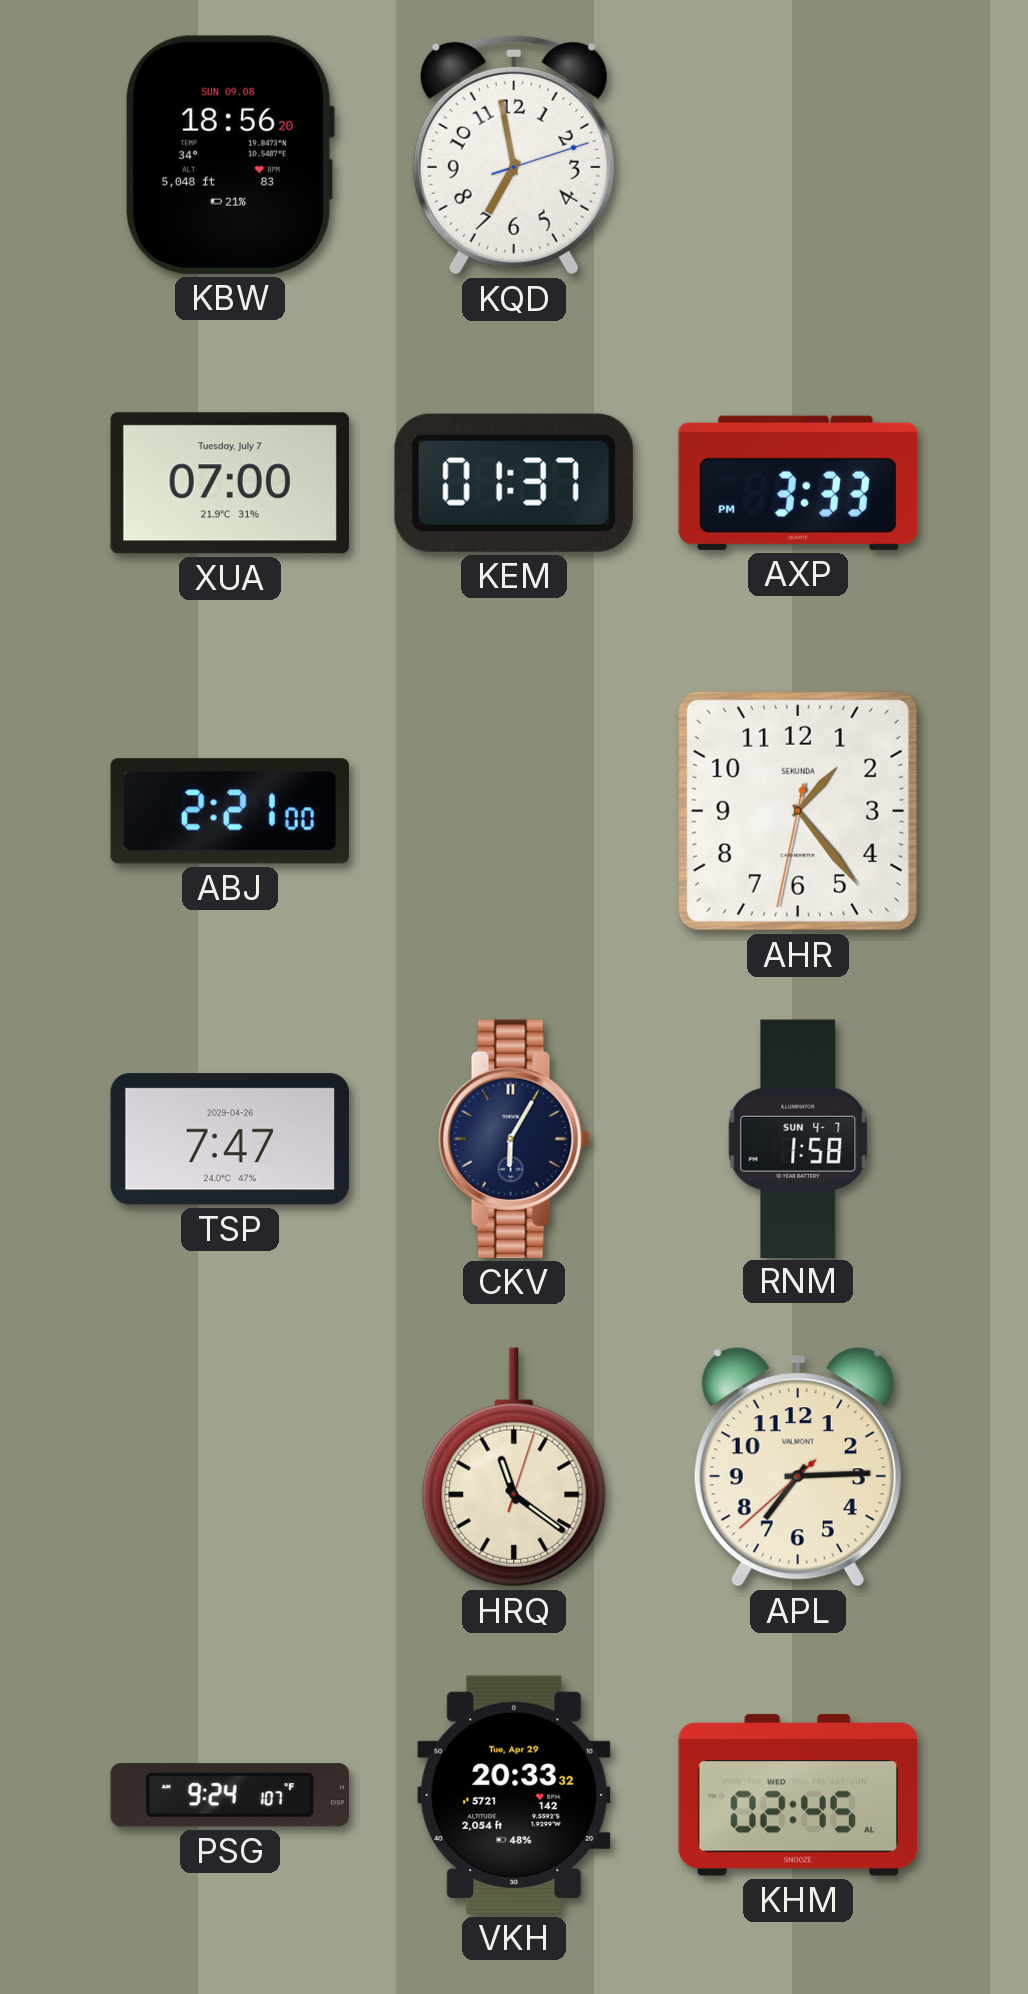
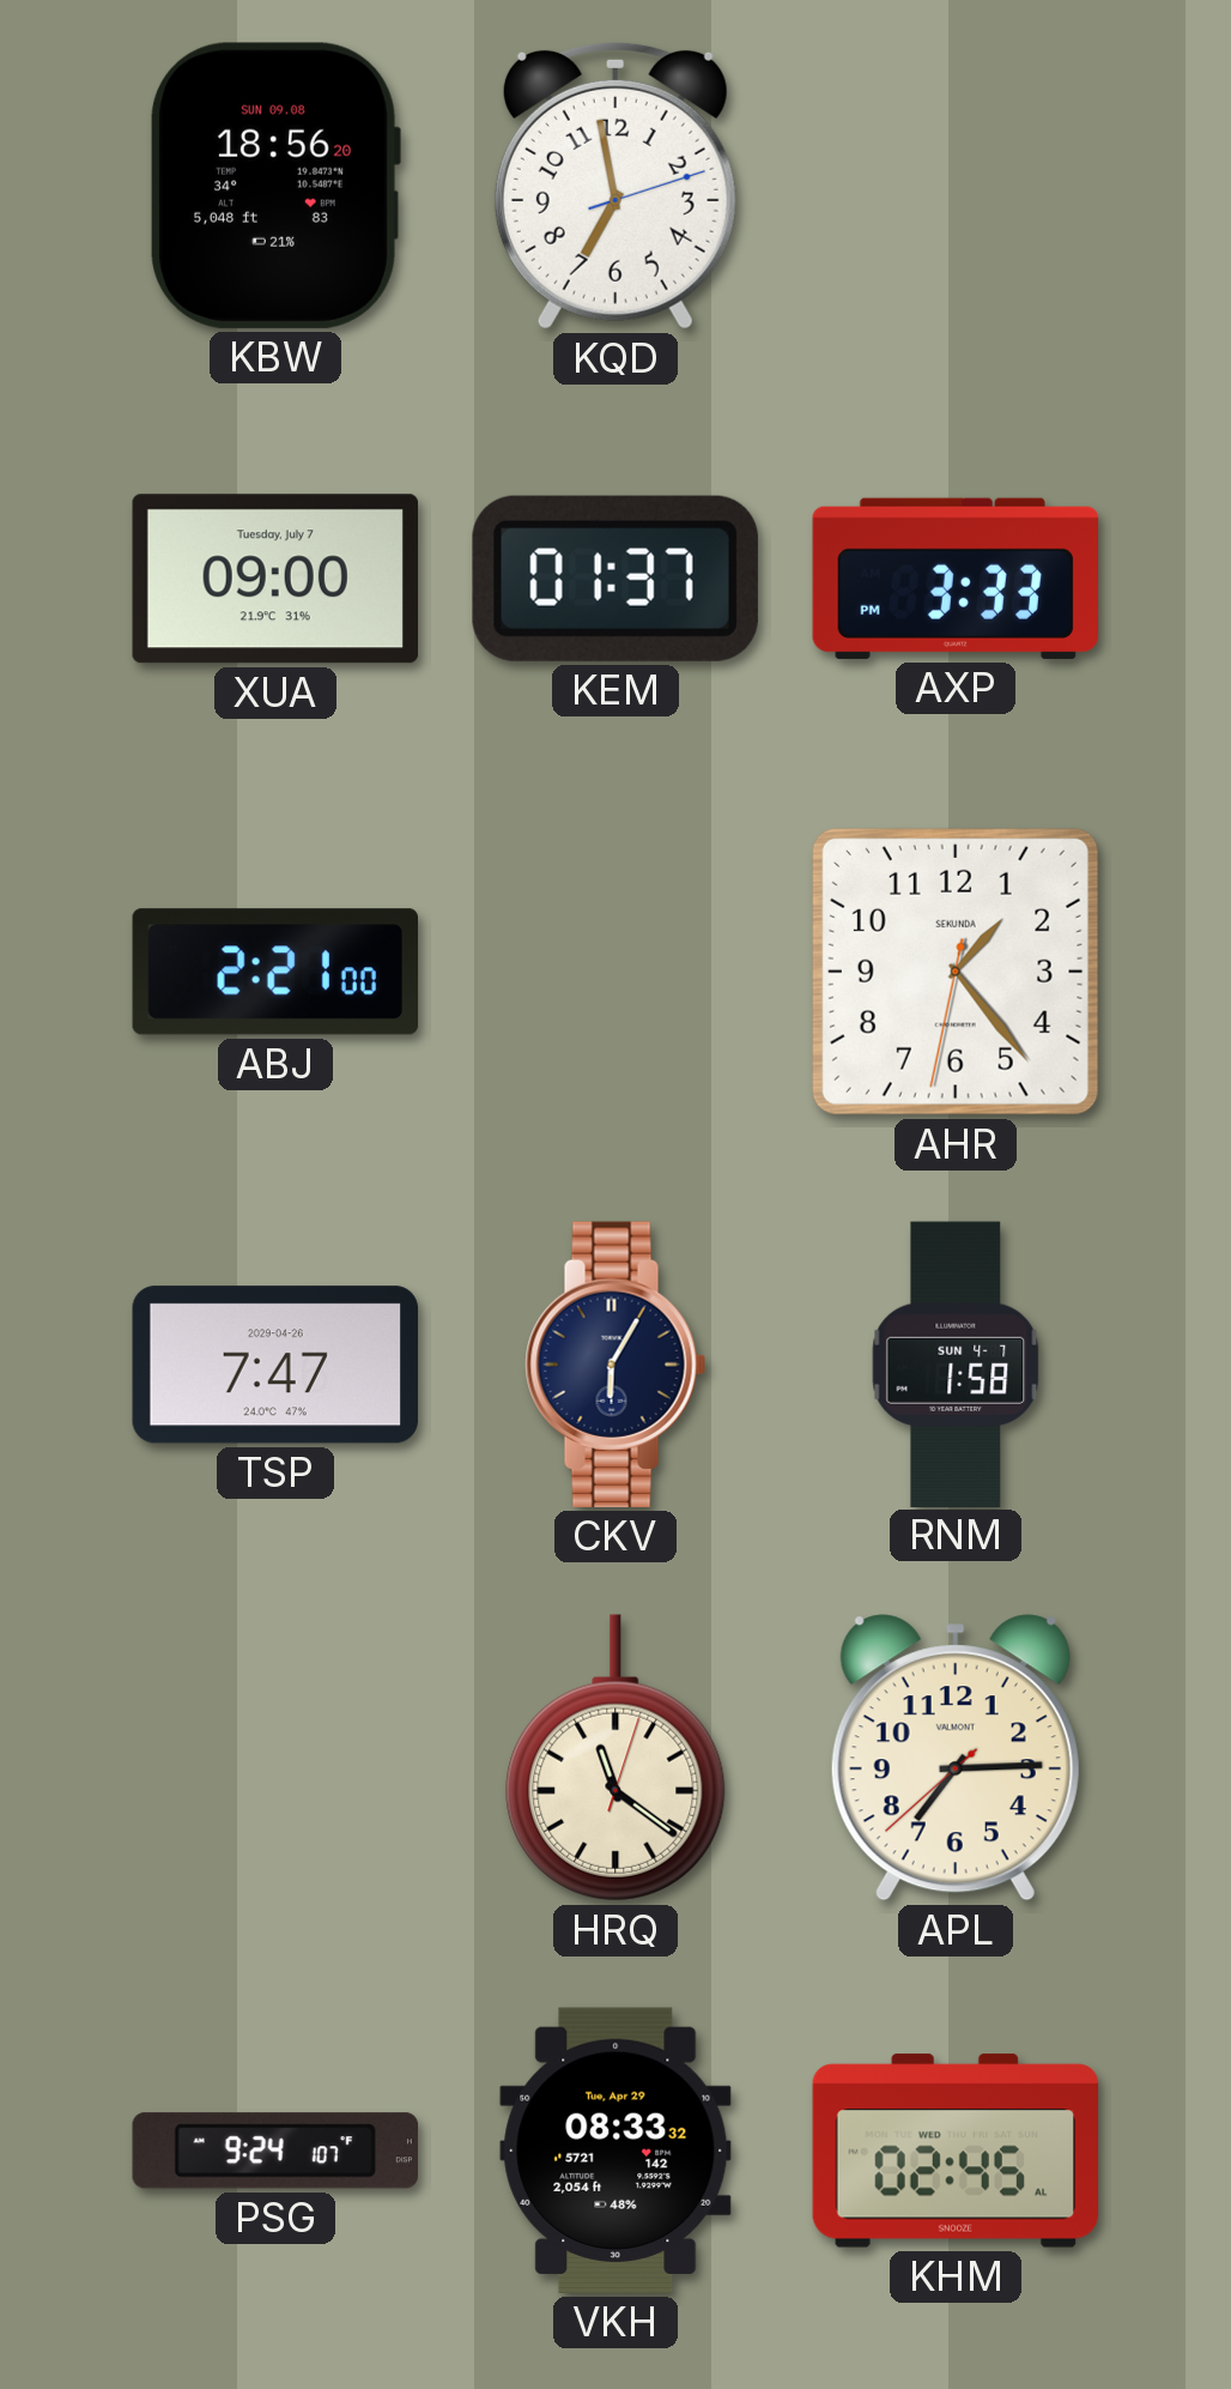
XUA: 07:00 -> 09:00
VKH: 20:33 -> 08:33
